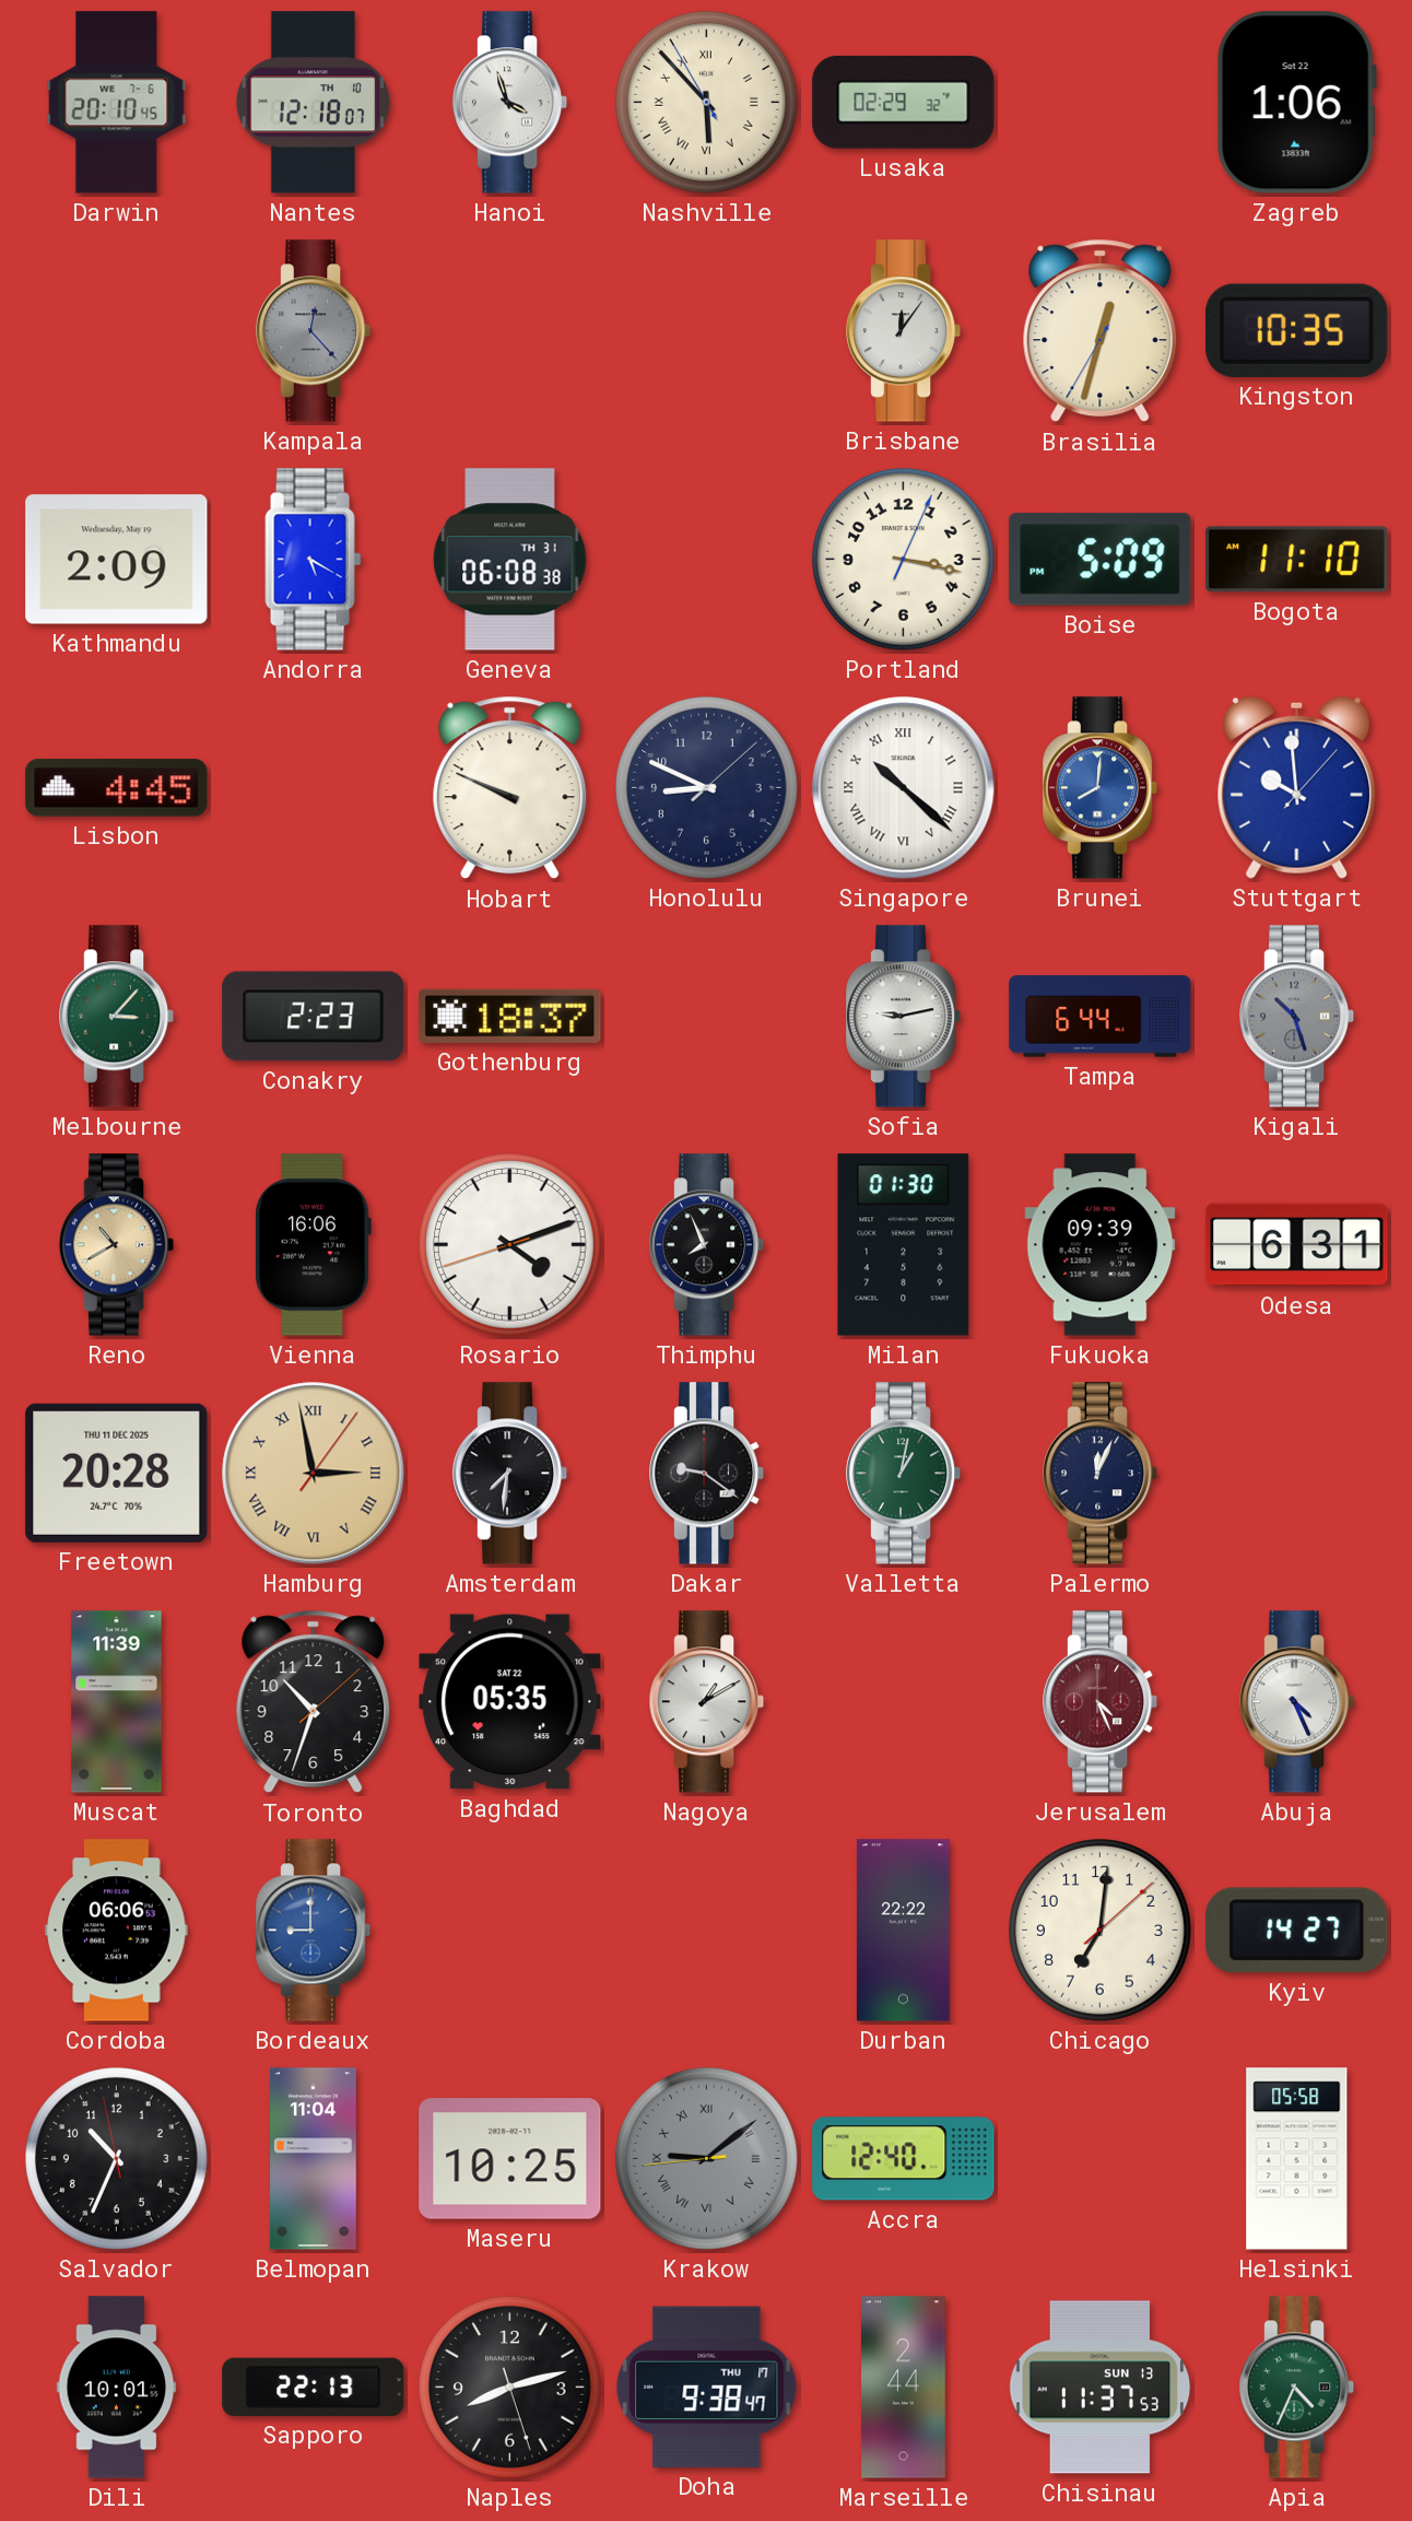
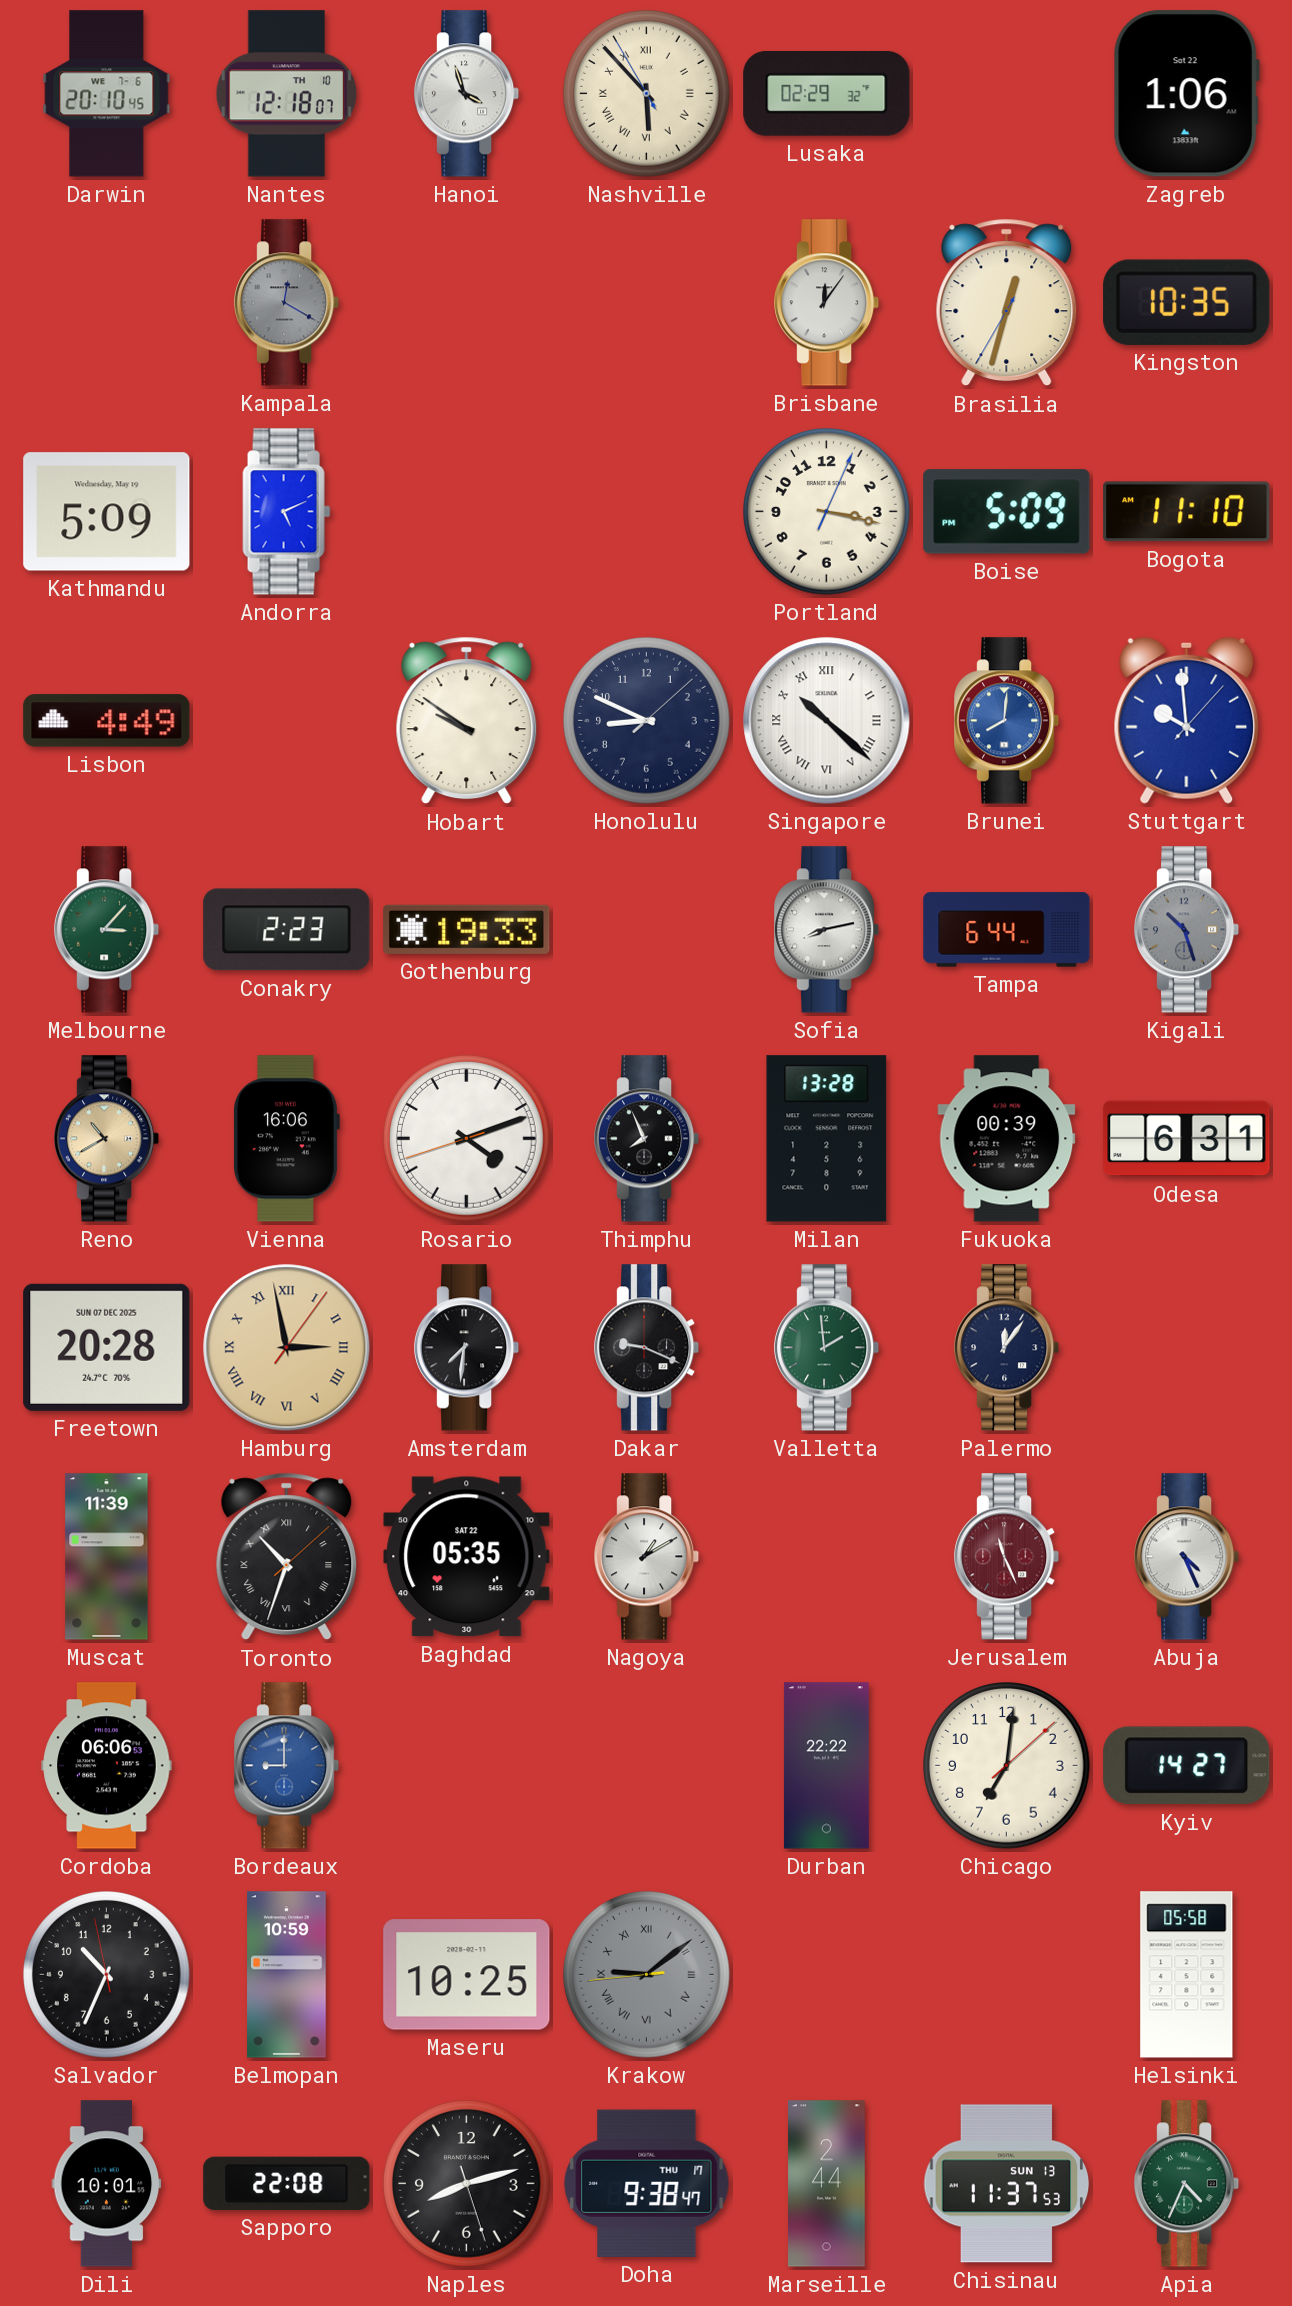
Kampala: 12:23 -> 12:20
Kathmandu: 2:09 -> 5:09
Andorra: 5:20 -> 5:11
Geneva: 06:08 -> none
Lisbon: 4:45 -> 4:49
Hobart: 9:49 -> 9:51
Gothenburg: 18:37 -> 19:33
Sofia: 9:13 -> 8:13
Milan: 01:30 -> 13:28
Fukuoka: 09:39 -> 00:39
Freetown date: THU 11 DEC 2025 -> SUN 07 DEC 2025
Dakar: 9:21 -> 9:19
Valletta: 1:02 -> 1:59
Palermo: 12:04 -> 12:06
Toronto numerals: Arabic -> Roman
Jerusalem: 4:26 -> 11:26
Belmopan: 11:04 -> 10:59
Accra: 12:40 -> none
Sapporo: 22:13 -> 22:08
